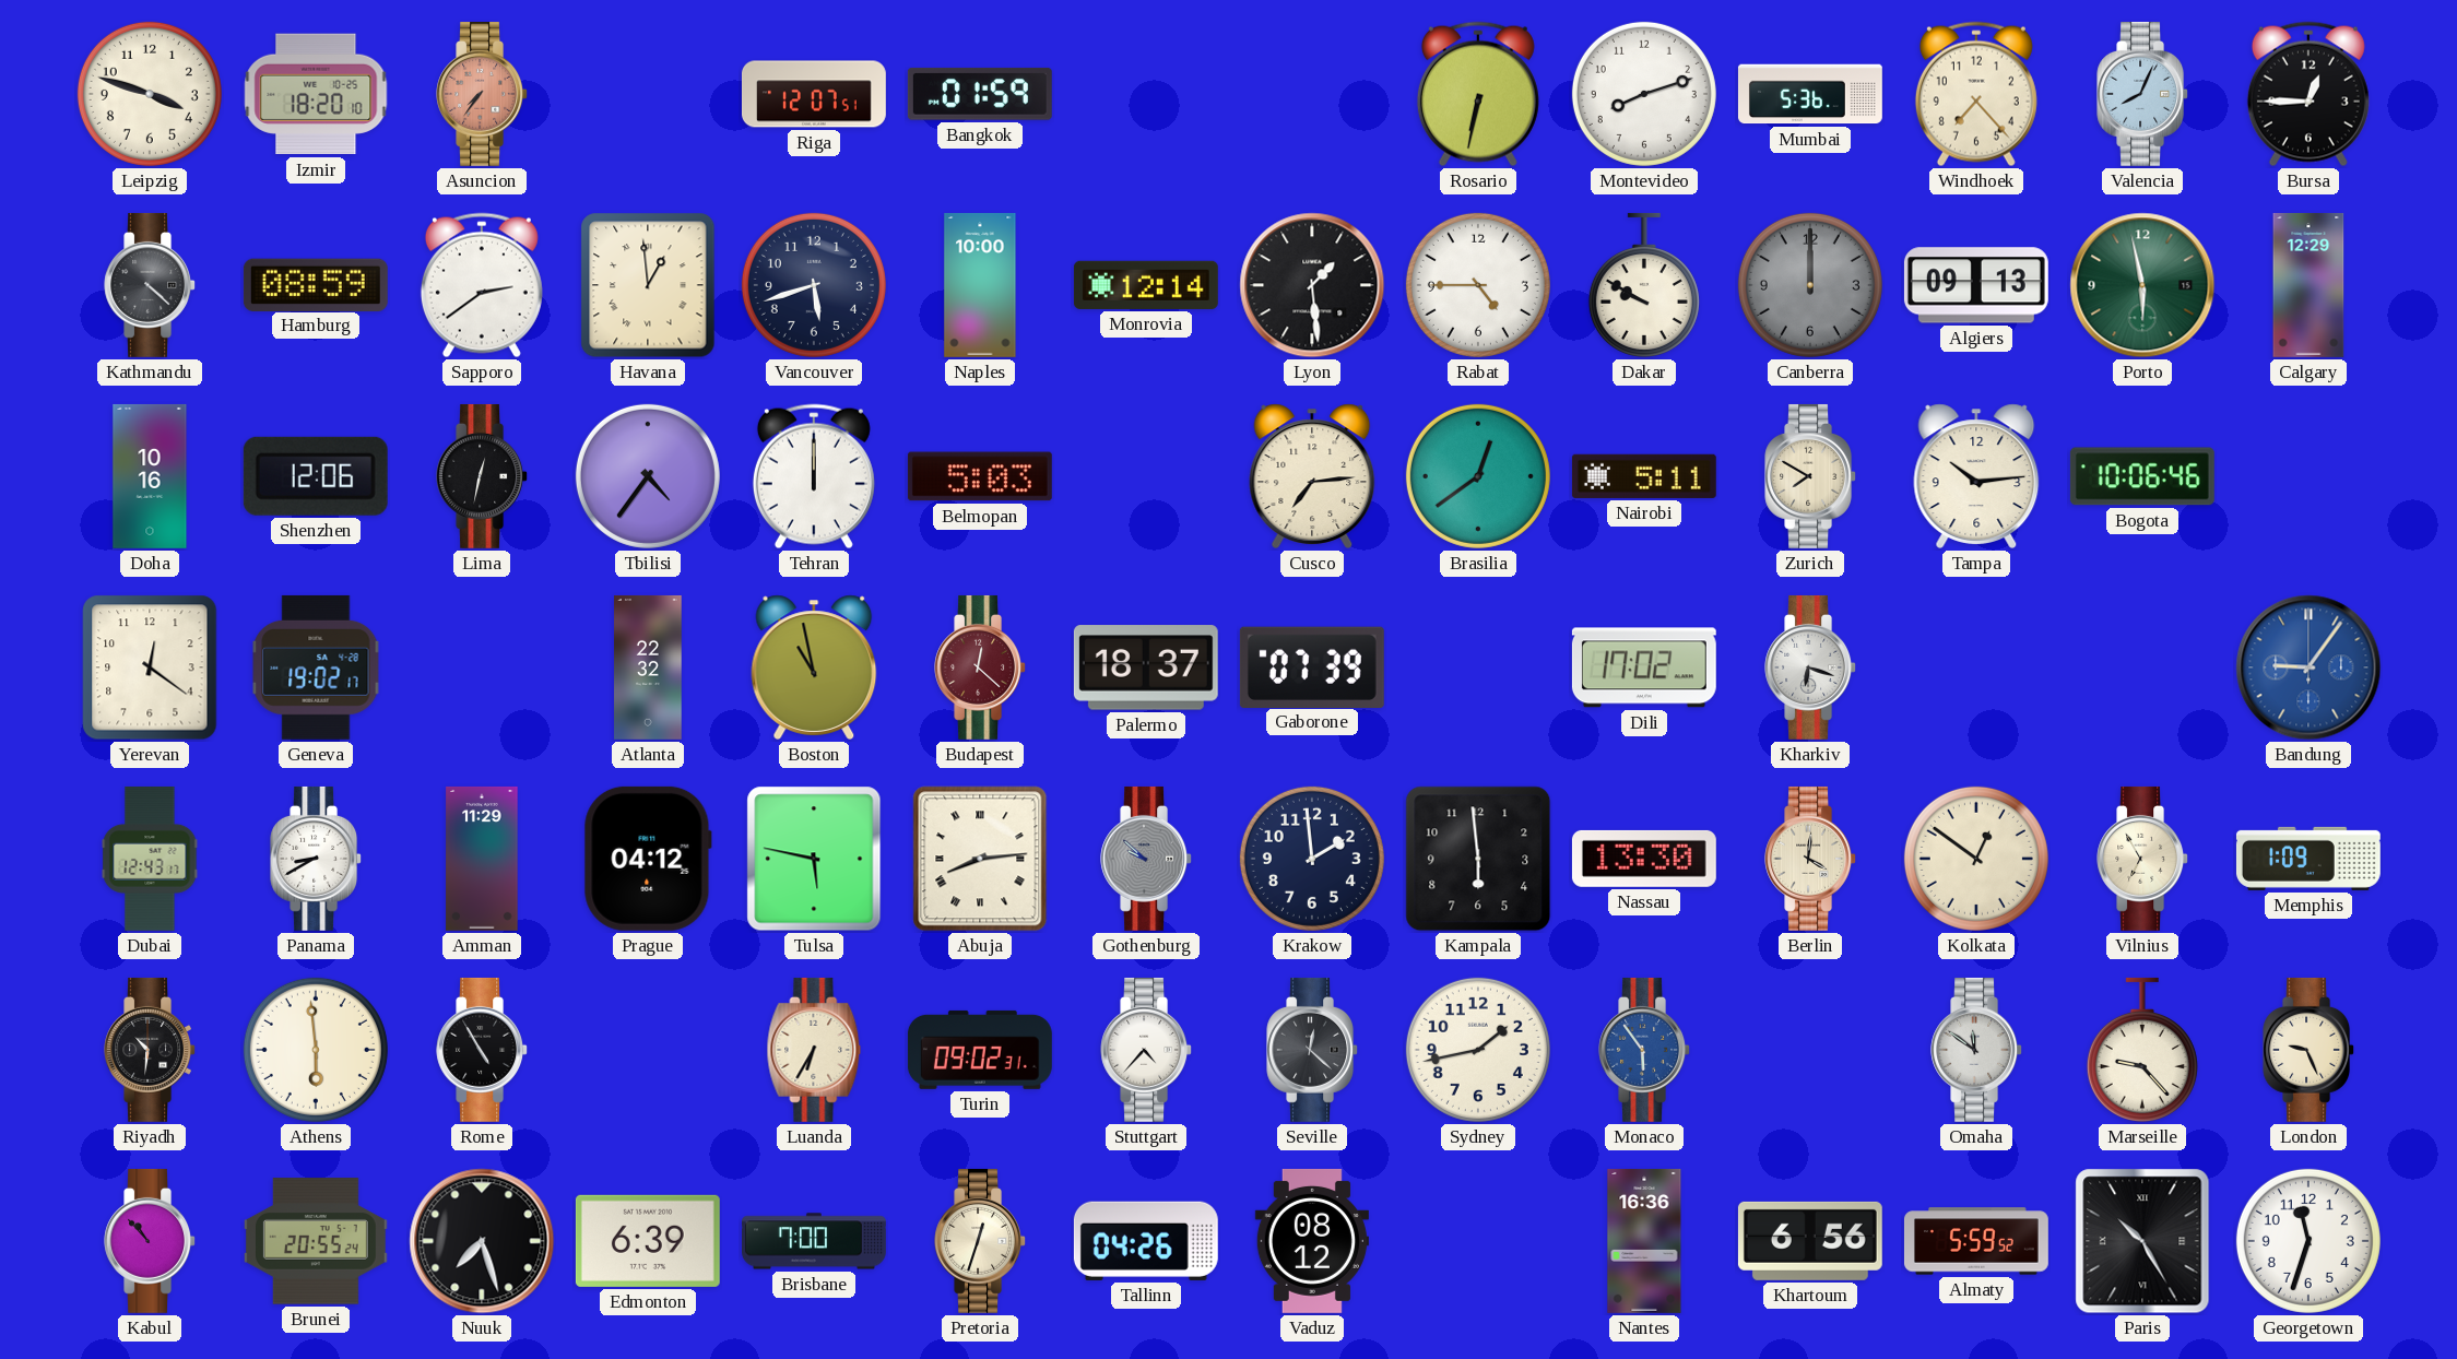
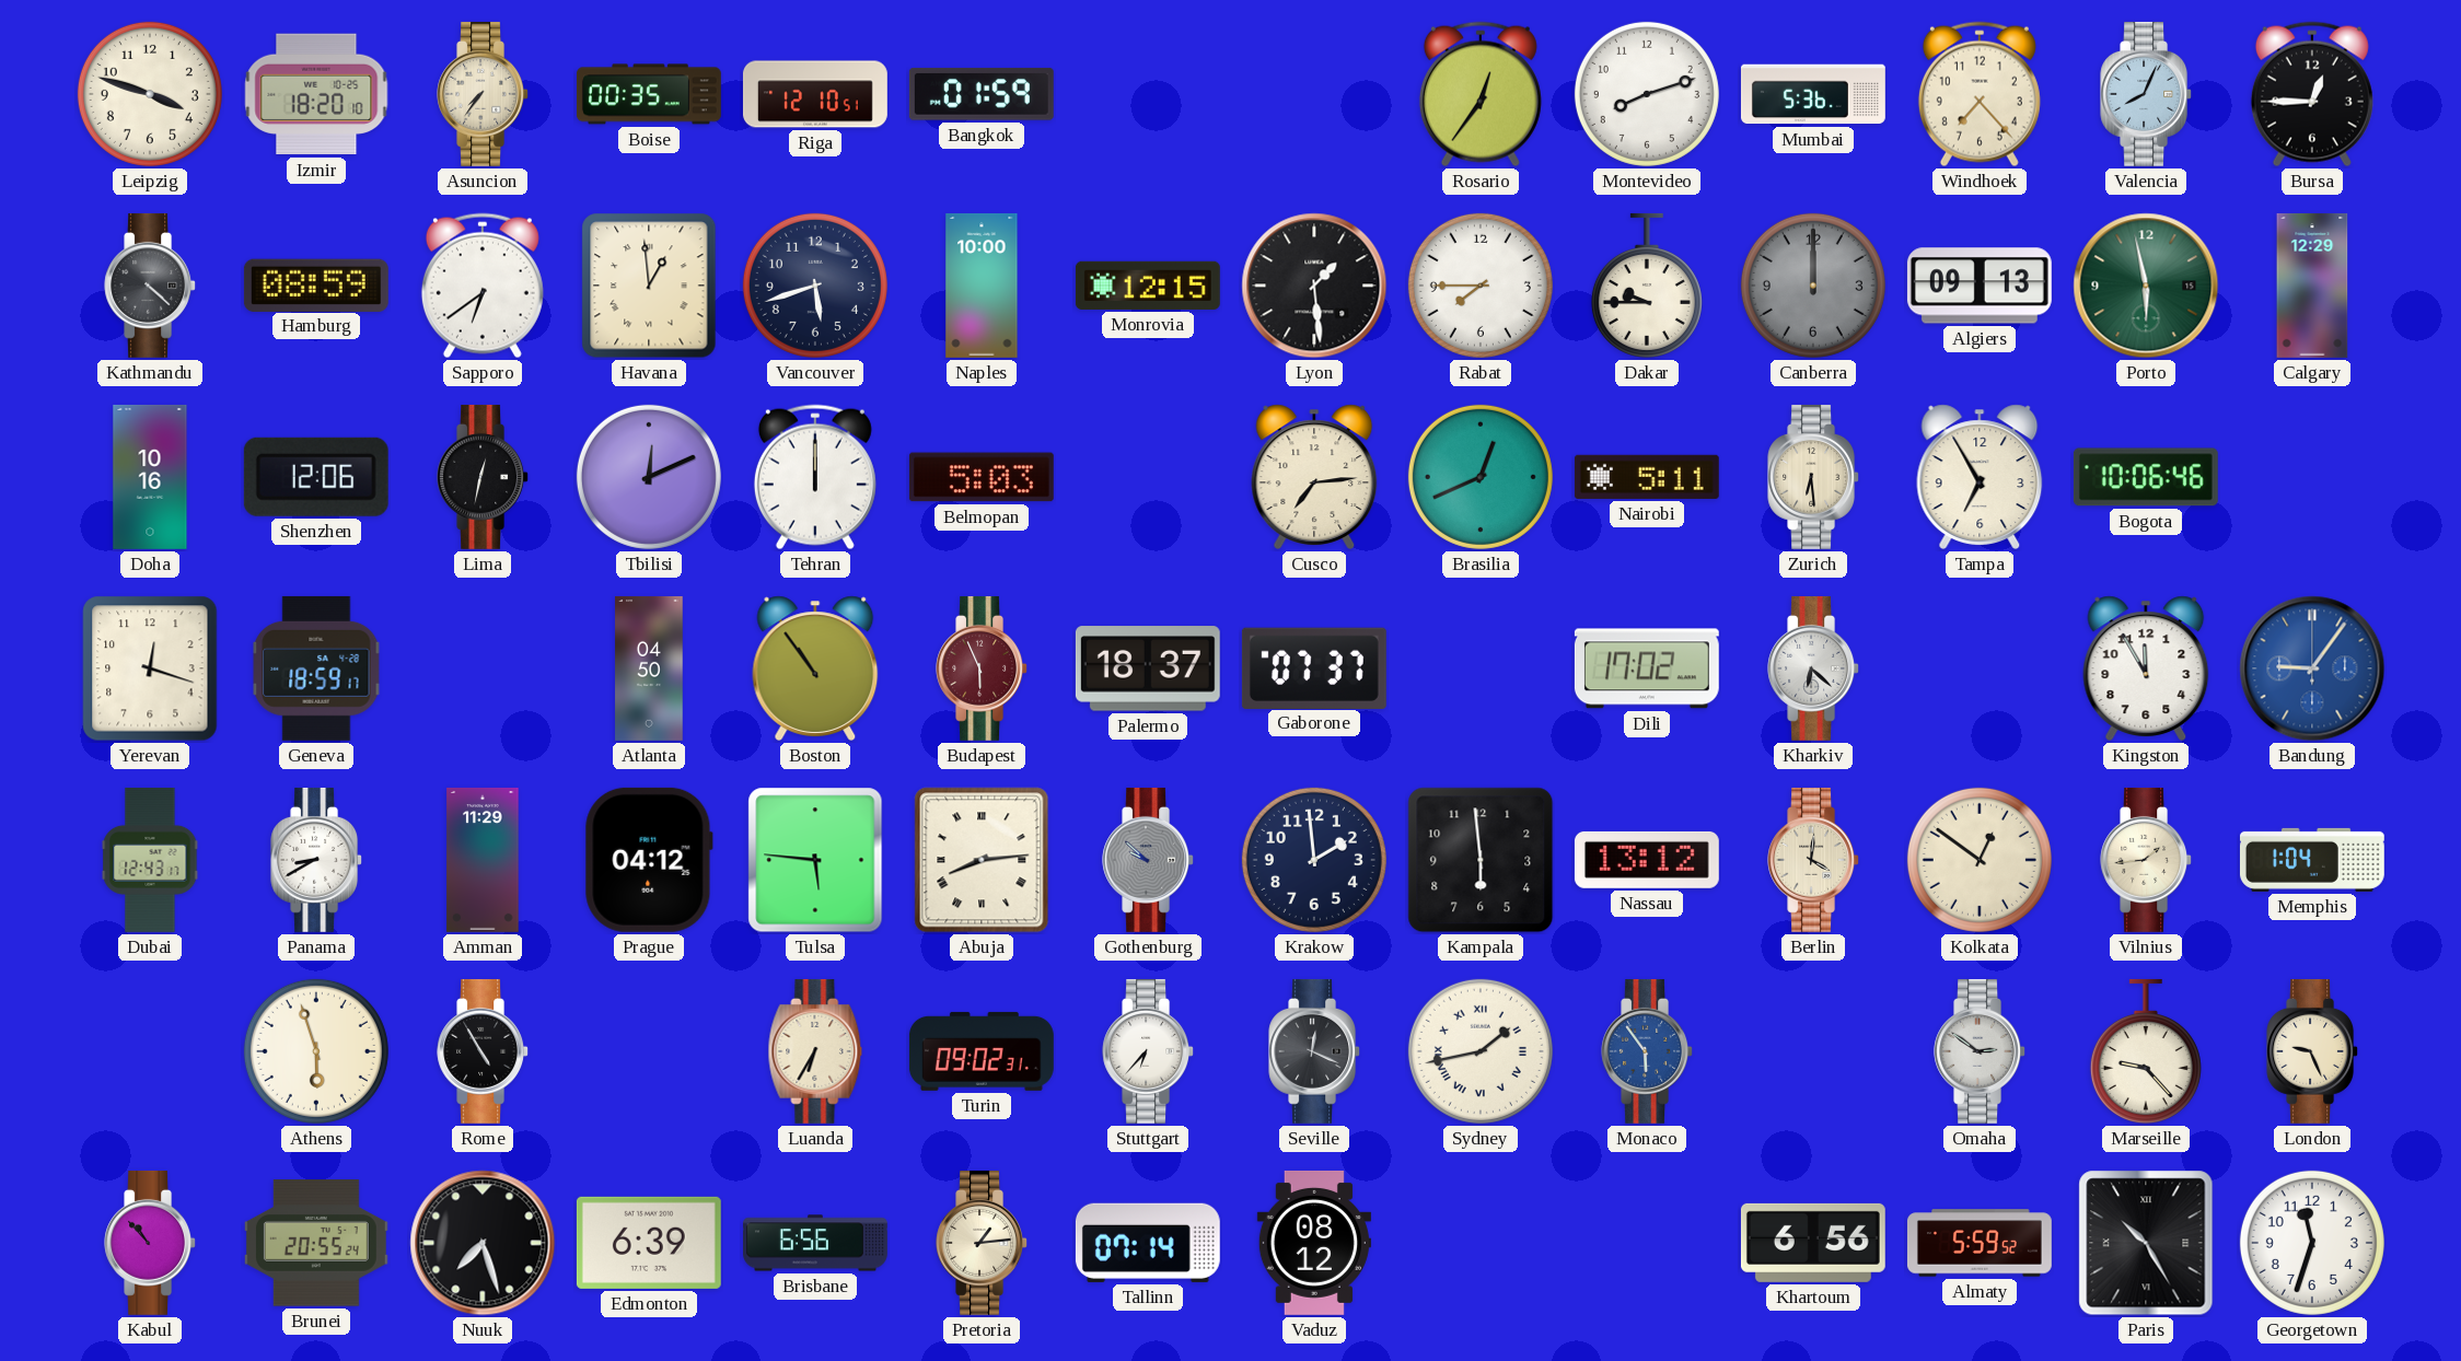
Asuncion dial: salmon -> cream
Boise: none -> 00:35
Riga: 12:07 -> 12:10
Rosario: 6:32 -> 12:36
Sapporo: 2:39 -> 6:39
Monrovia: 12:14 -> 12:15
Rabat: 4:45 -> 7:45
Dakar: 9:50 -> 9:45
Tbilisi: 4:36 -> 12:11
Brasilia: 12:39 -> 12:41
Zurich: 7:50 -> 6:29
Tampa: 10:14 -> 6:55
Yerevan: 12:21 -> 12:18
Geneva: 19:02 -> 18:59
Atlanta: 22:32 -> 04:50
Boston: 10:58 -> 10:54
Budapest: 12:22 -> 5:56
Gaborone: 07:39 -> 07:37
Kharkiv: 6:18 -> 6:22
Kingston: none -> 11:55
Tulsa: 5:47 -> 5:46
Nassau: 13:30 -> 13:12
Vilnius: 6:55 -> 1:44
Memphis: 1:09 -> 1:04
Riyadh: 10:31 -> none
Athens: 5:59 -> 5:57
Stuttgart: 4:37 -> 6:37
Seville: 12:22 -> 12:19
Sydney numerals: Arabic -> Roman
Omaha: 11:51 -> 2:51
Brisbane: 7:00 -> 6:56
Pretoria: 12:33 -> 1:14
Tallinn: 04:26 -> 07:14
Nantes: 16:36 -> none
